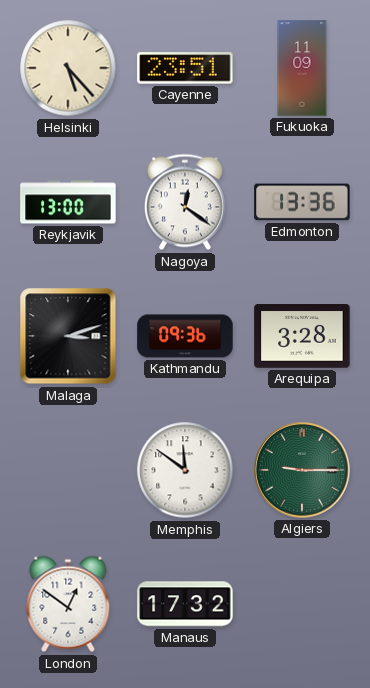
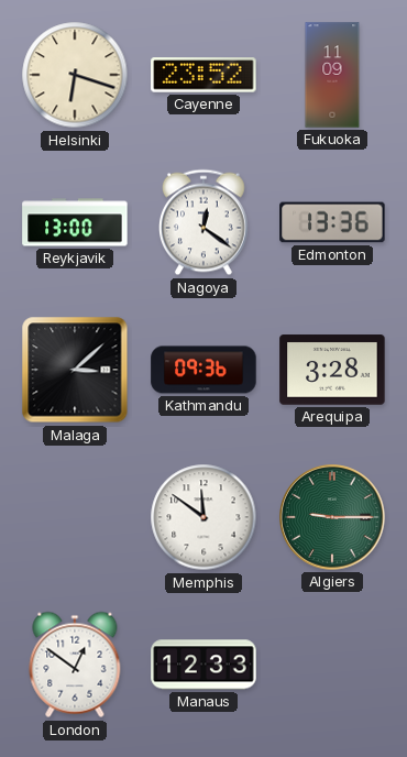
Helsinki: 5:23 -> 6:18
Cayenne: 23:51 -> 23:52
Malaga: 3:12 -> 3:08
Manaus: 17:32 -> 12:33
